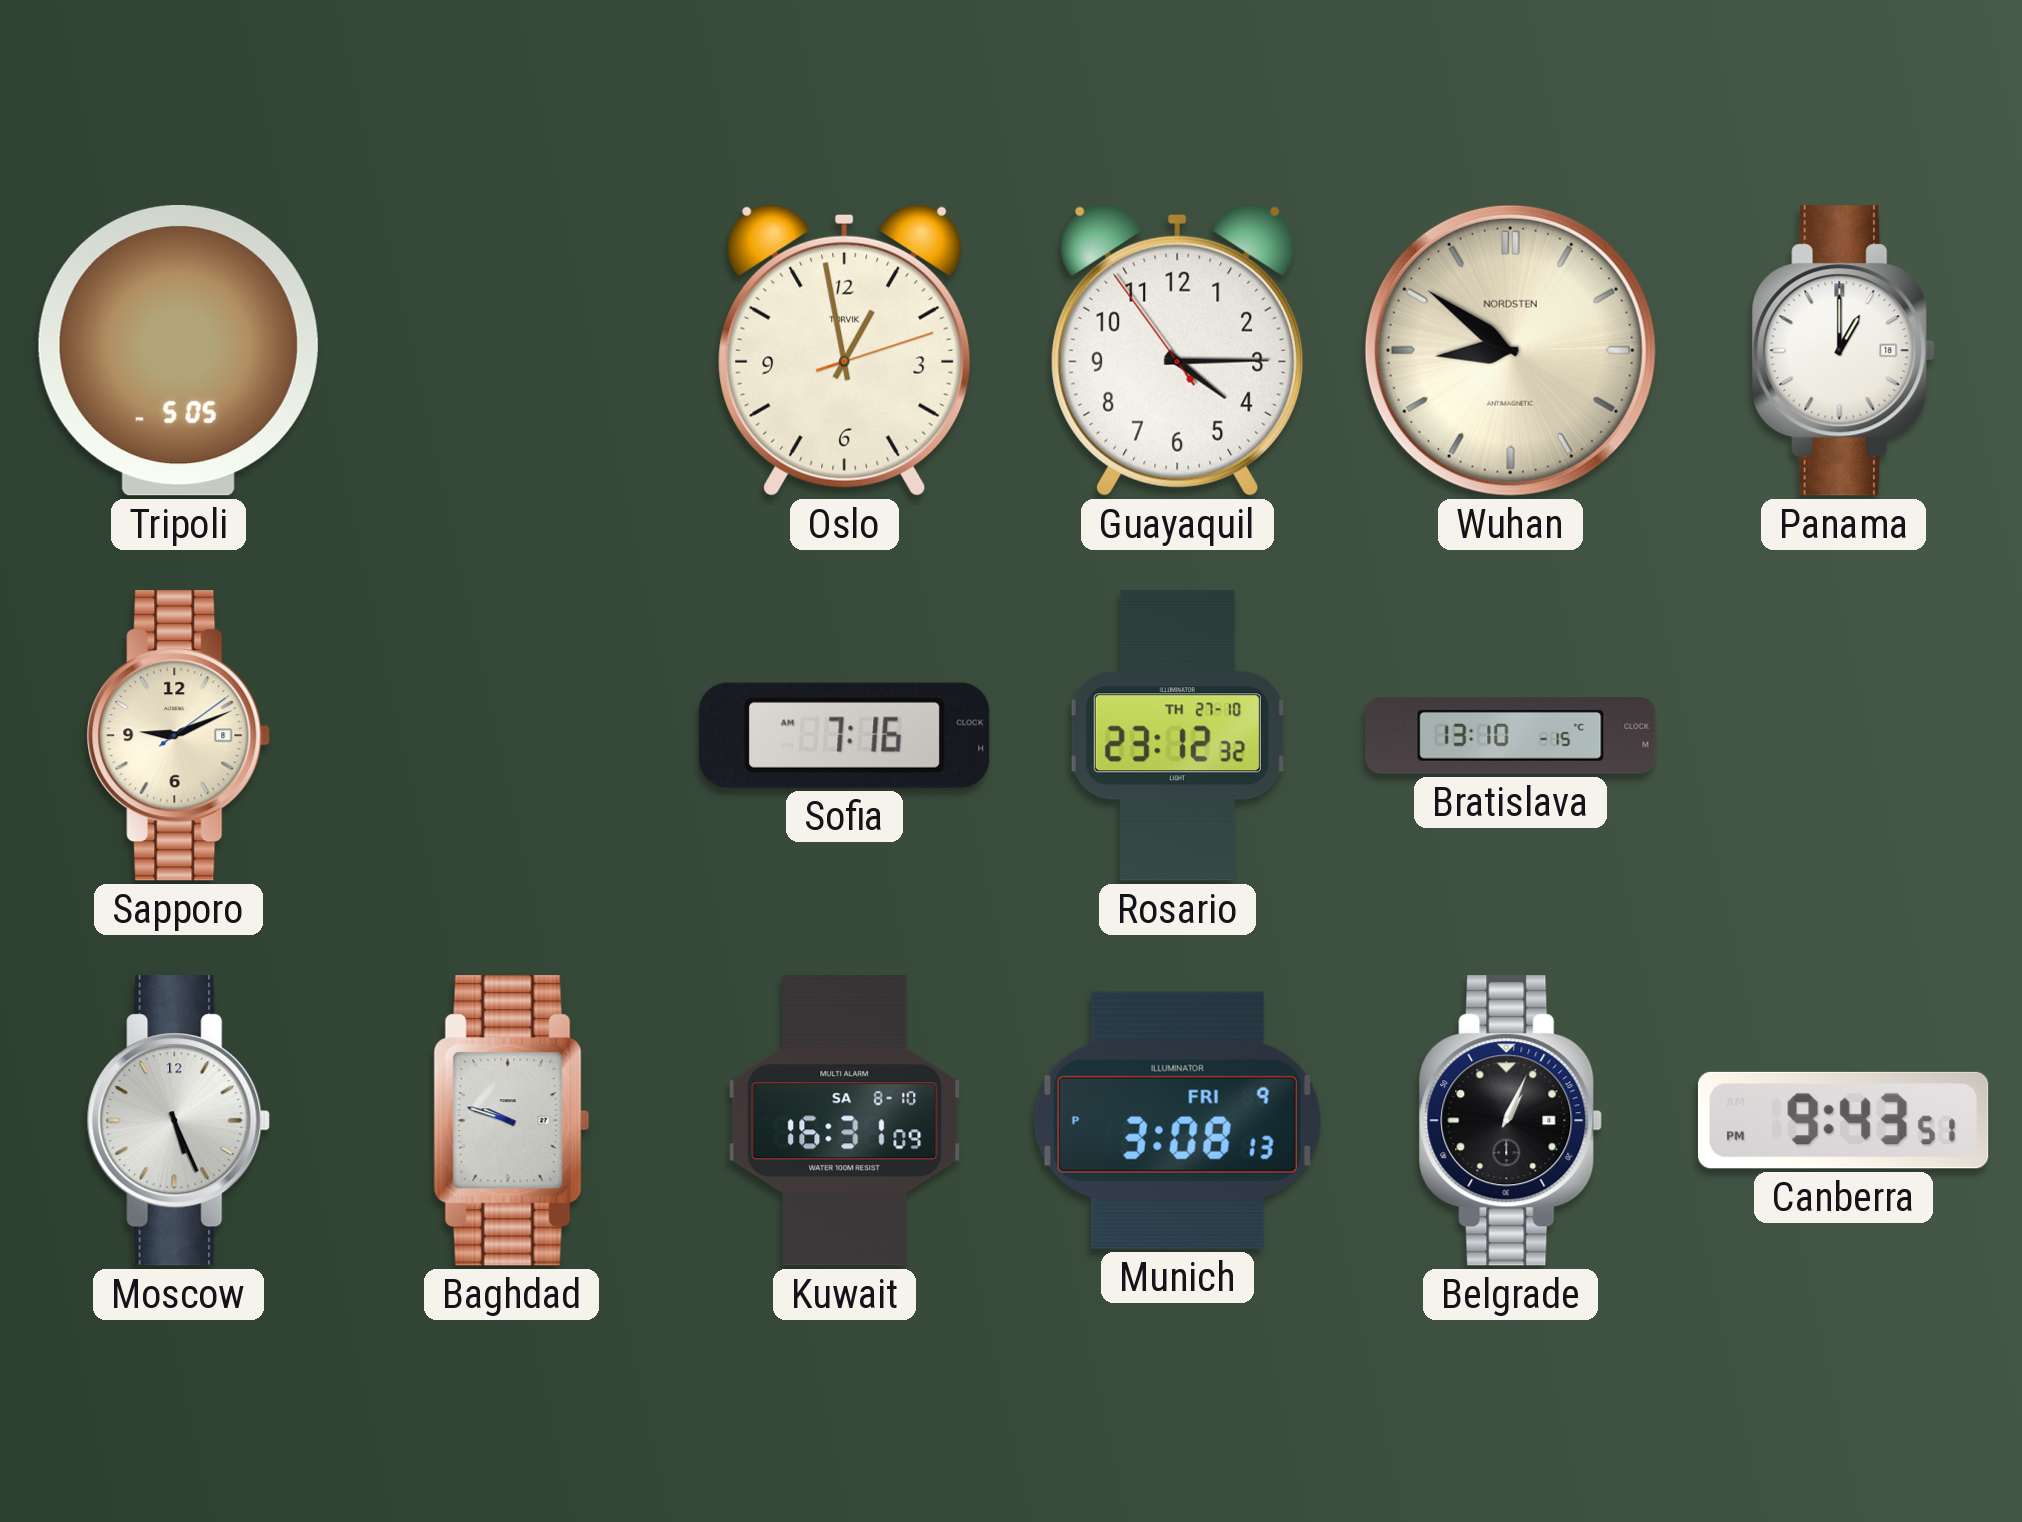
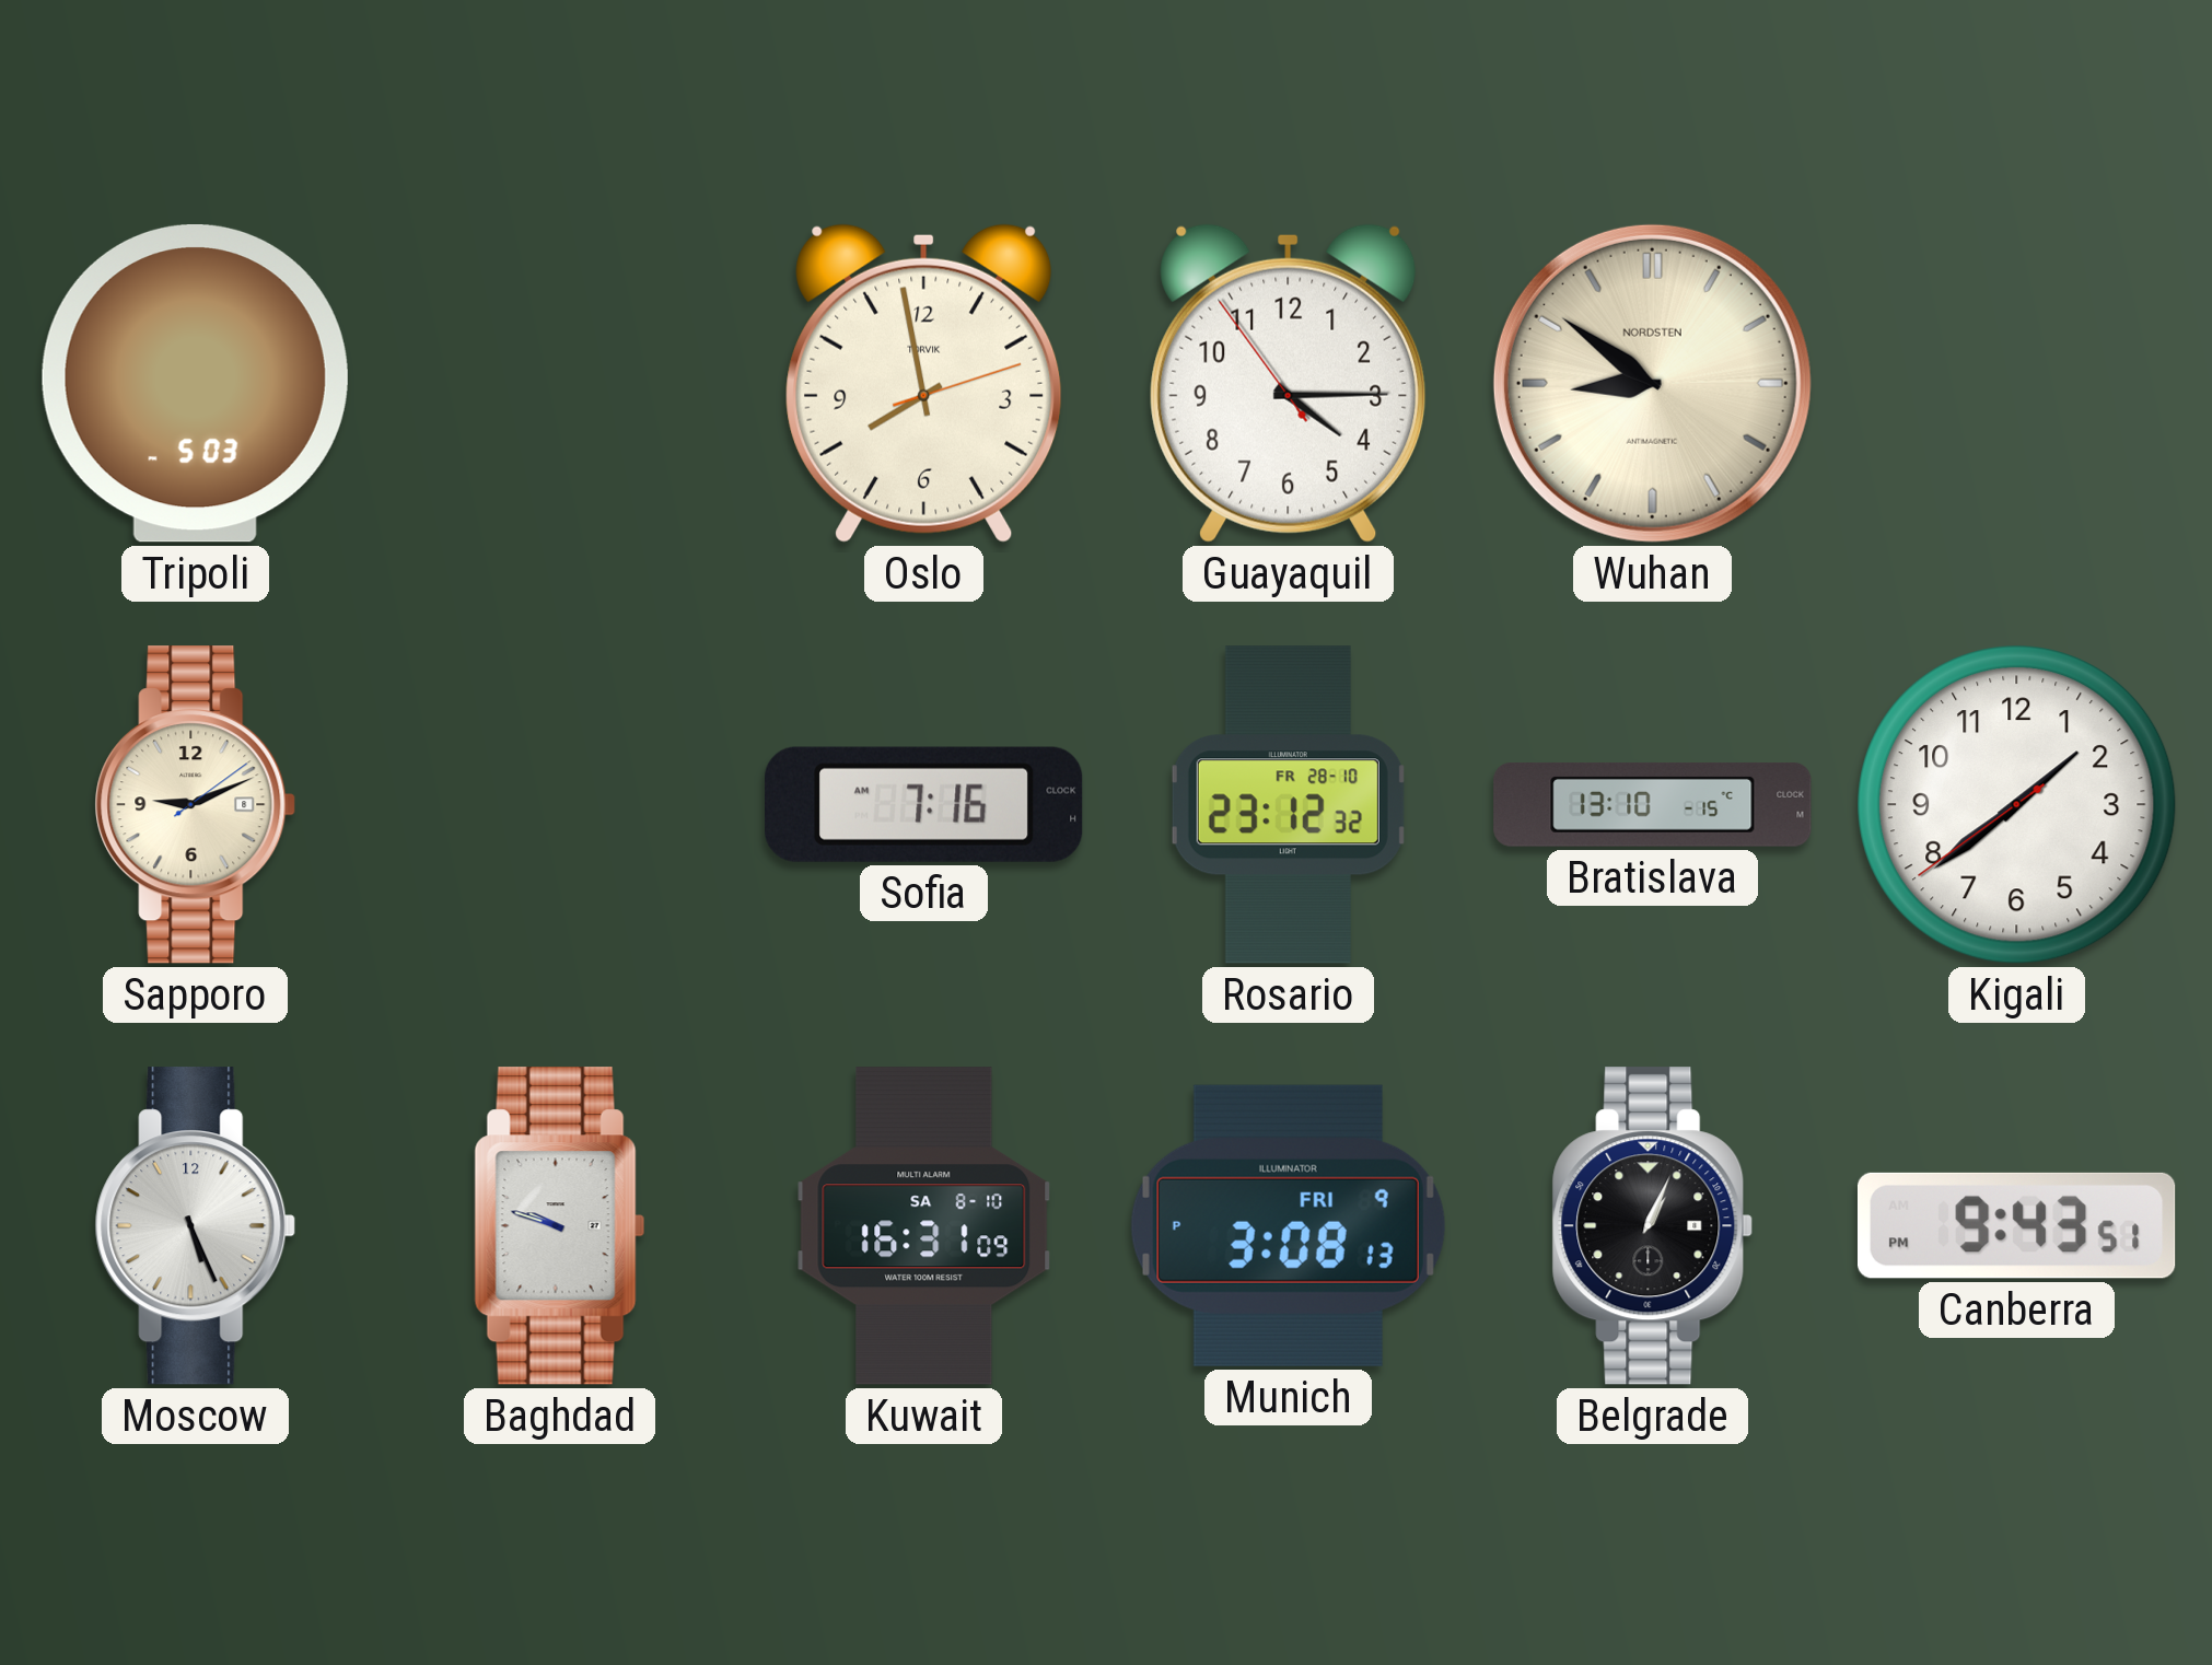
Tripoli: 5:05 -> 5:03
Oslo: 12:58 -> 7:58
Panama: 1:00 -> none
Rosario date: TH 27-10 -> FR 28-10
Kigali: none -> 1:38
